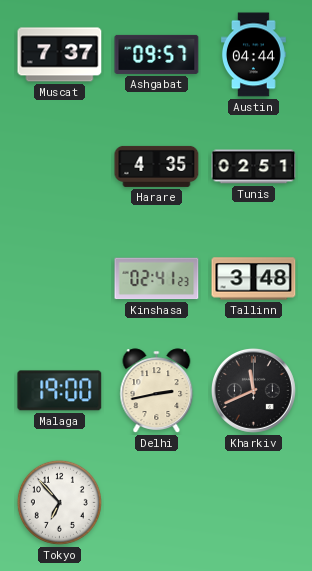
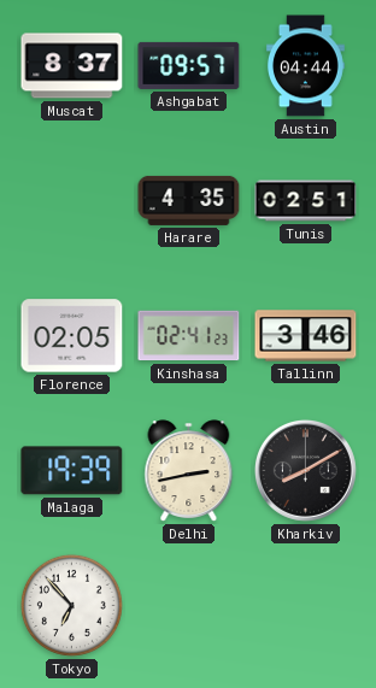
Muscat: 7:37 -> 8:37
Florence: none -> 02:05
Tallinn: 3:48 -> 3:46
Malaga: 19:00 -> 19:39
Kharkiv: 11:41 -> 8:10
